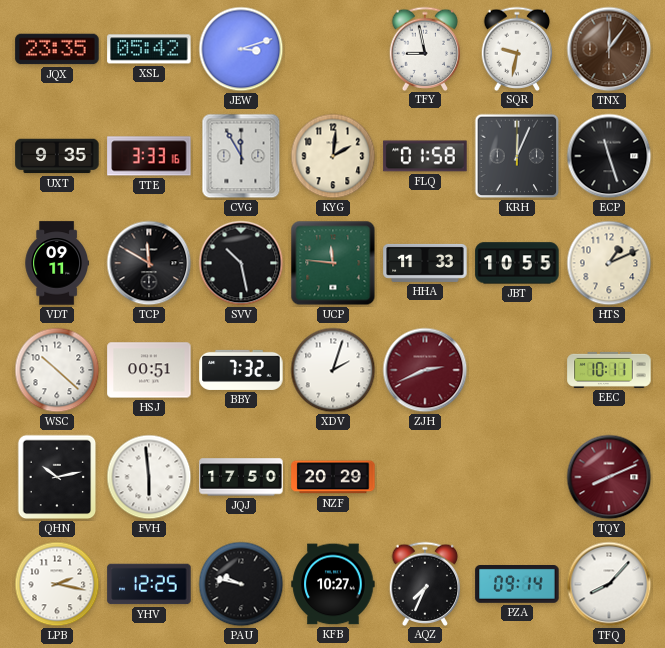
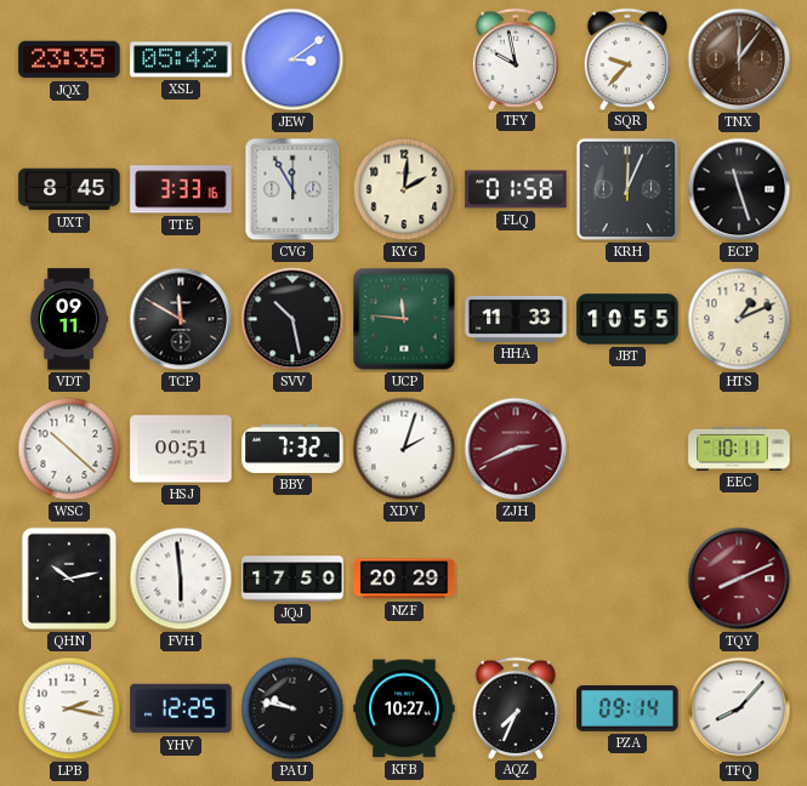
JEW: 3:12 -> 3:09
TFY: 8:58 -> 9:58
SQR: 9:32 -> 9:37
UXT: 9:35 -> 8:45
